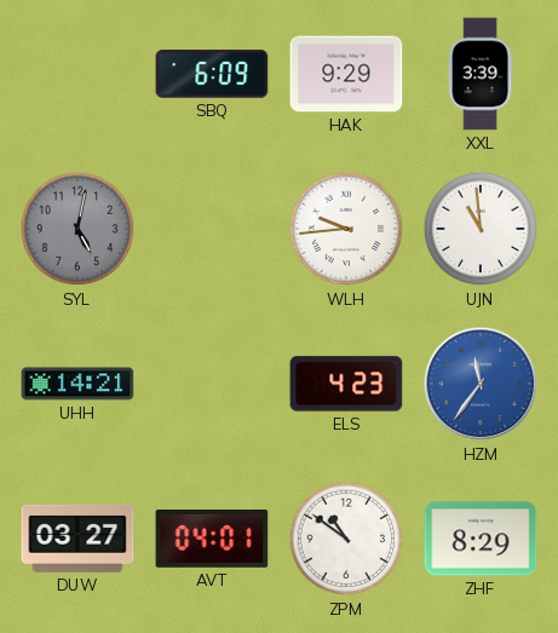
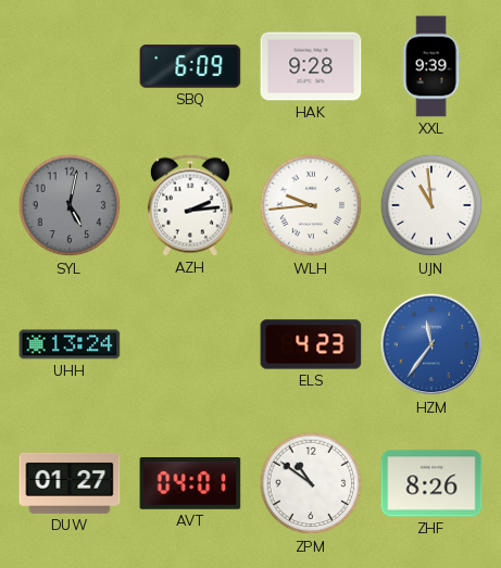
HAK: 9:29 -> 9:28
XXL: 3:39 -> 9:39
AZH: none -> 2:14
UHH: 14:21 -> 13:24
DUW: 03:27 -> 01:27
ZHF: 8:29 -> 8:26
